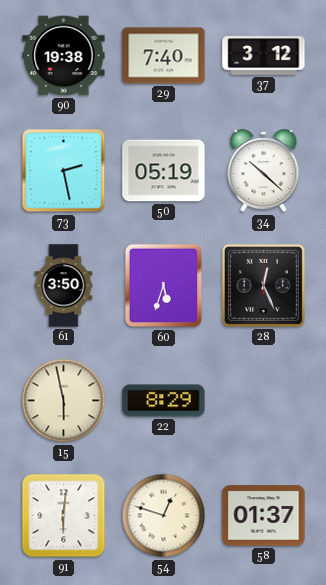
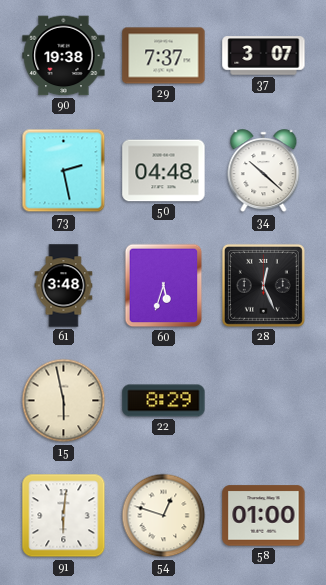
29: 7:40 -> 7:37
37: 3:12 -> 3:07
50: 05:19 -> 04:48
61: 3:50 -> 3:48
58: 01:37 -> 01:00
